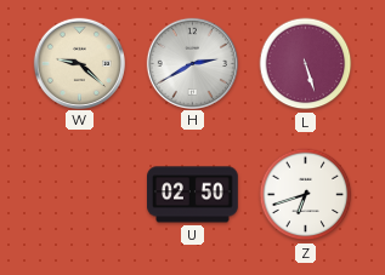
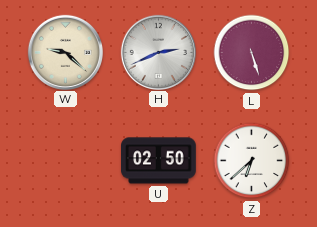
H: 2:40 -> 2:41
Z: 6:42 -> 6:38
